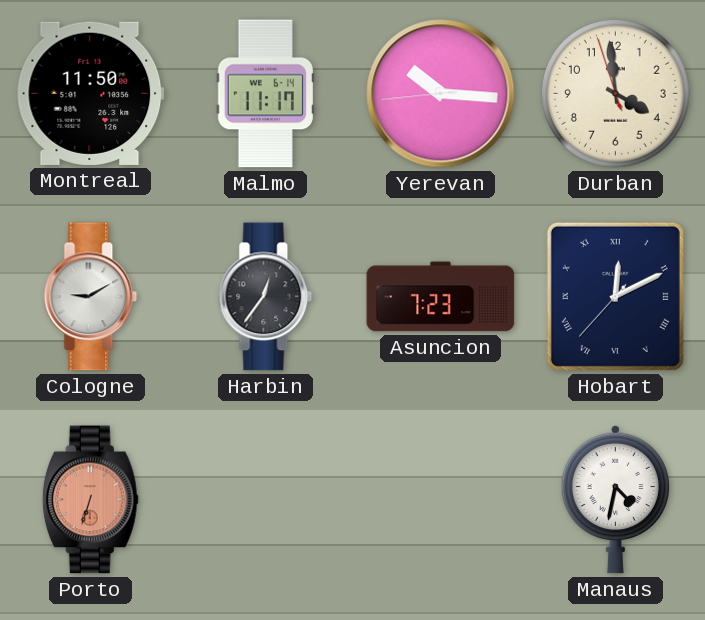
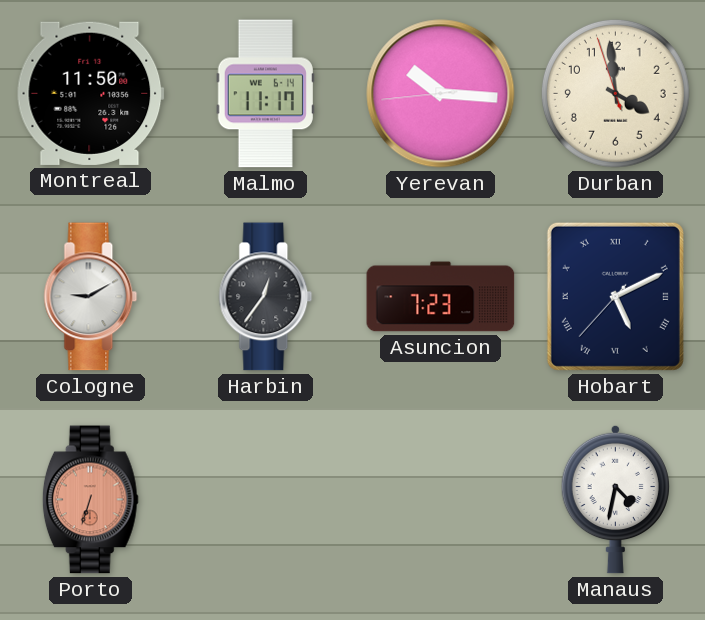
Hobart: 12:10 -> 5:10
